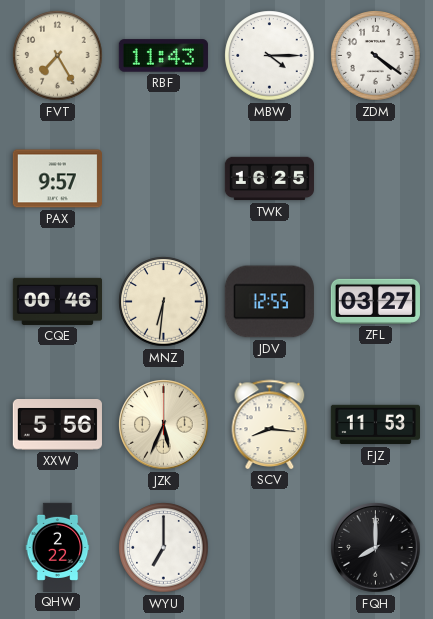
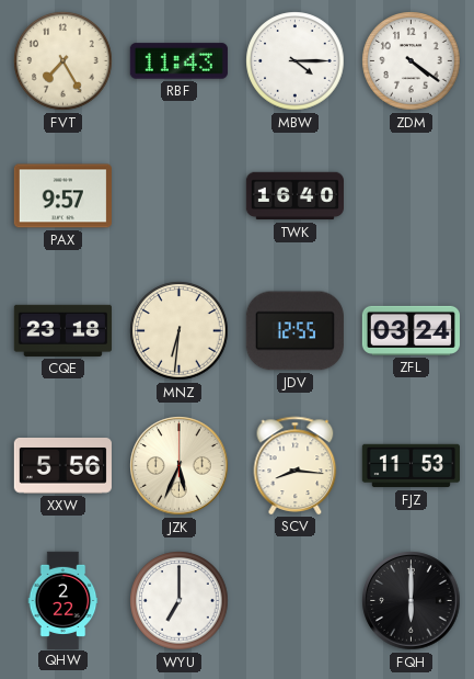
TWK: 16:25 -> 16:40
CQE: 00:46 -> 23:18
ZFL: 03:27 -> 03:24
FQH: 8:00 -> 6:00
